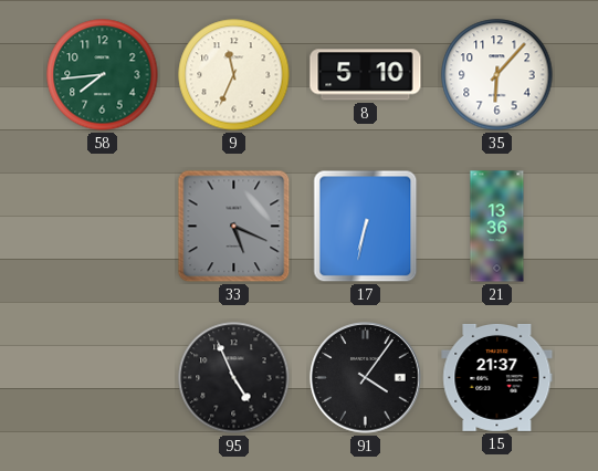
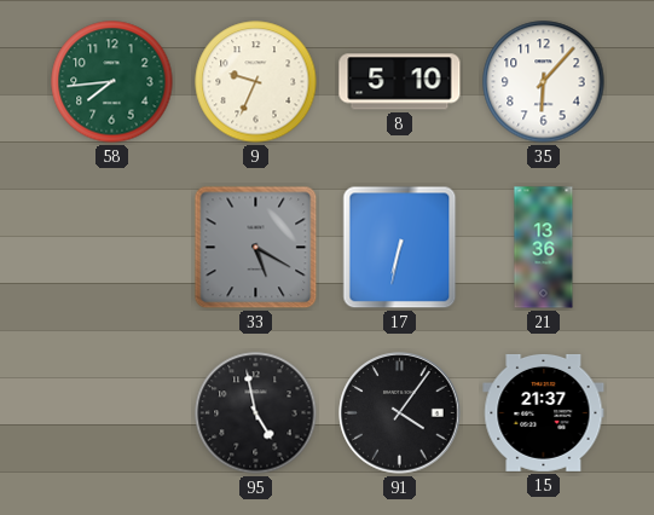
9: 11:34 -> 9:34
33: 5:19 -> 5:20
95: 4:56 -> 4:58
